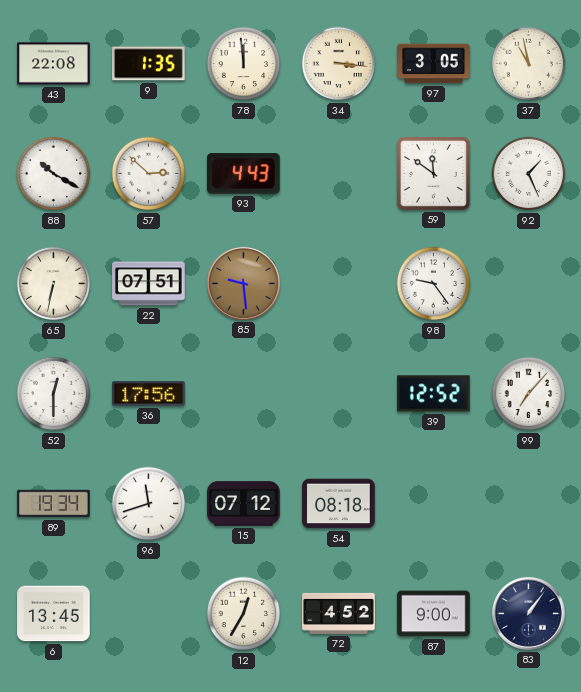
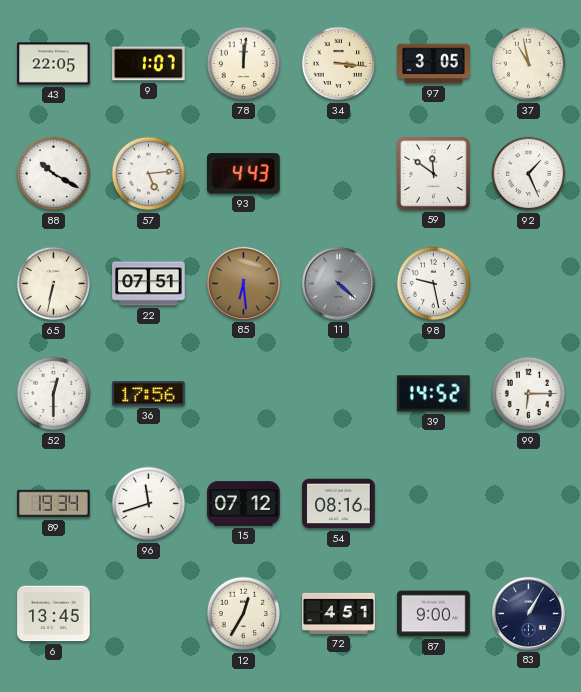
43: 22:08 -> 22:05
9: 1:35 -> 1:07
78: 11:59 -> 12:01
57: 2:52 -> 5:14
85: 9:29 -> 6:29
11: none -> 4:22
98: 9:24 -> 9:28
39: 12:52 -> 14:52
99: 7:07 -> 6:15
54: 08:18 -> 08:16
72: 4:52 -> 4:51
83: 1:06 -> 1:05
